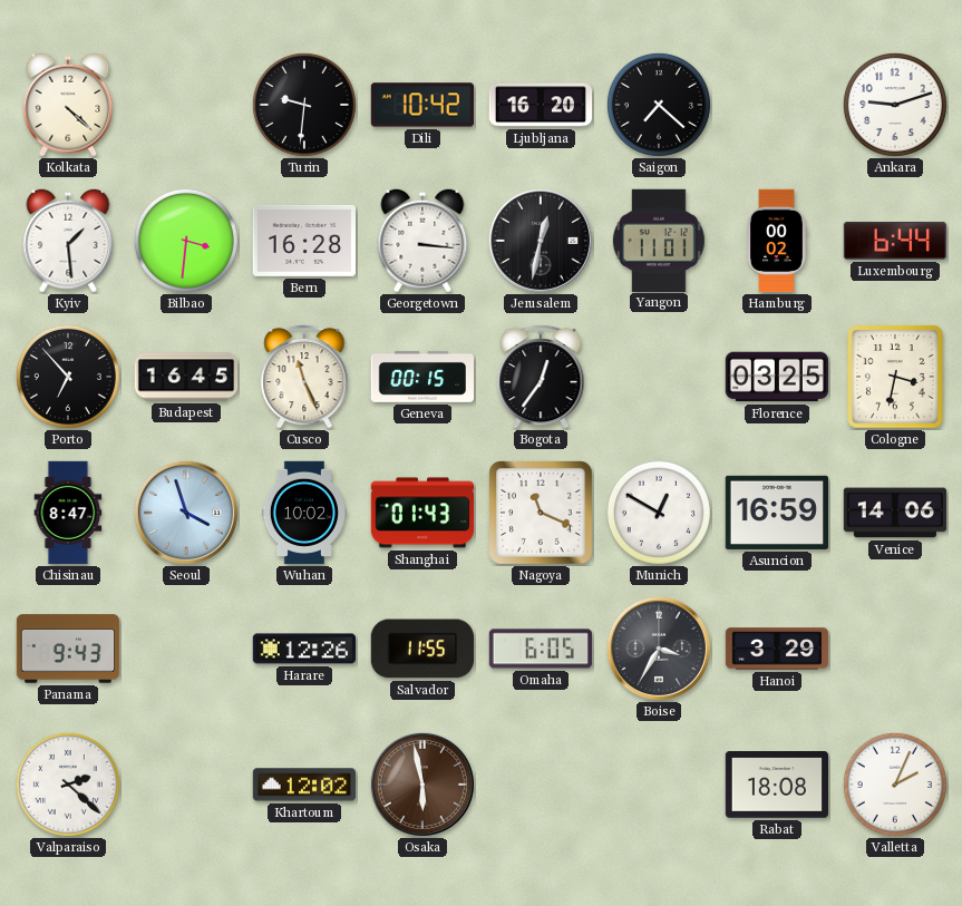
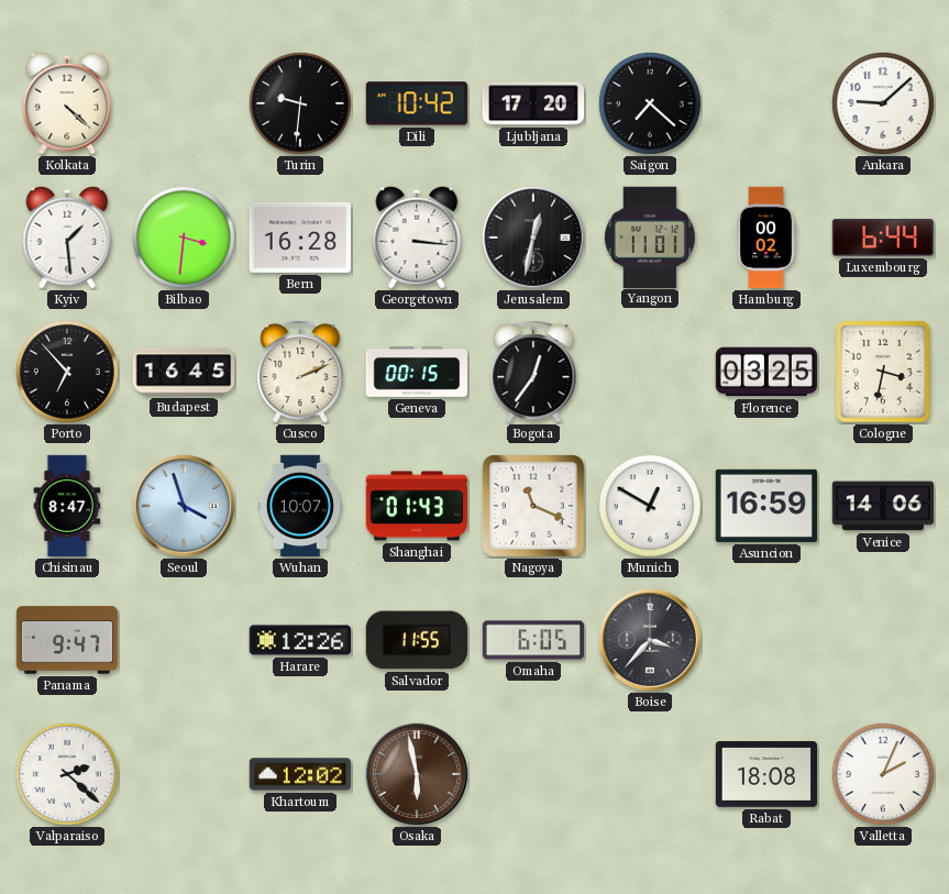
Ljubljana: 16:20 -> 17:20
Ankara: 9:12 -> 9:08
Cusco: 11:26 -> 2:11
Wuhan: 10:02 -> 10:07
Panama: 9:43 -> 9:47
Boise: 3:35 -> 3:37
Hanoi: 3:29 -> none
